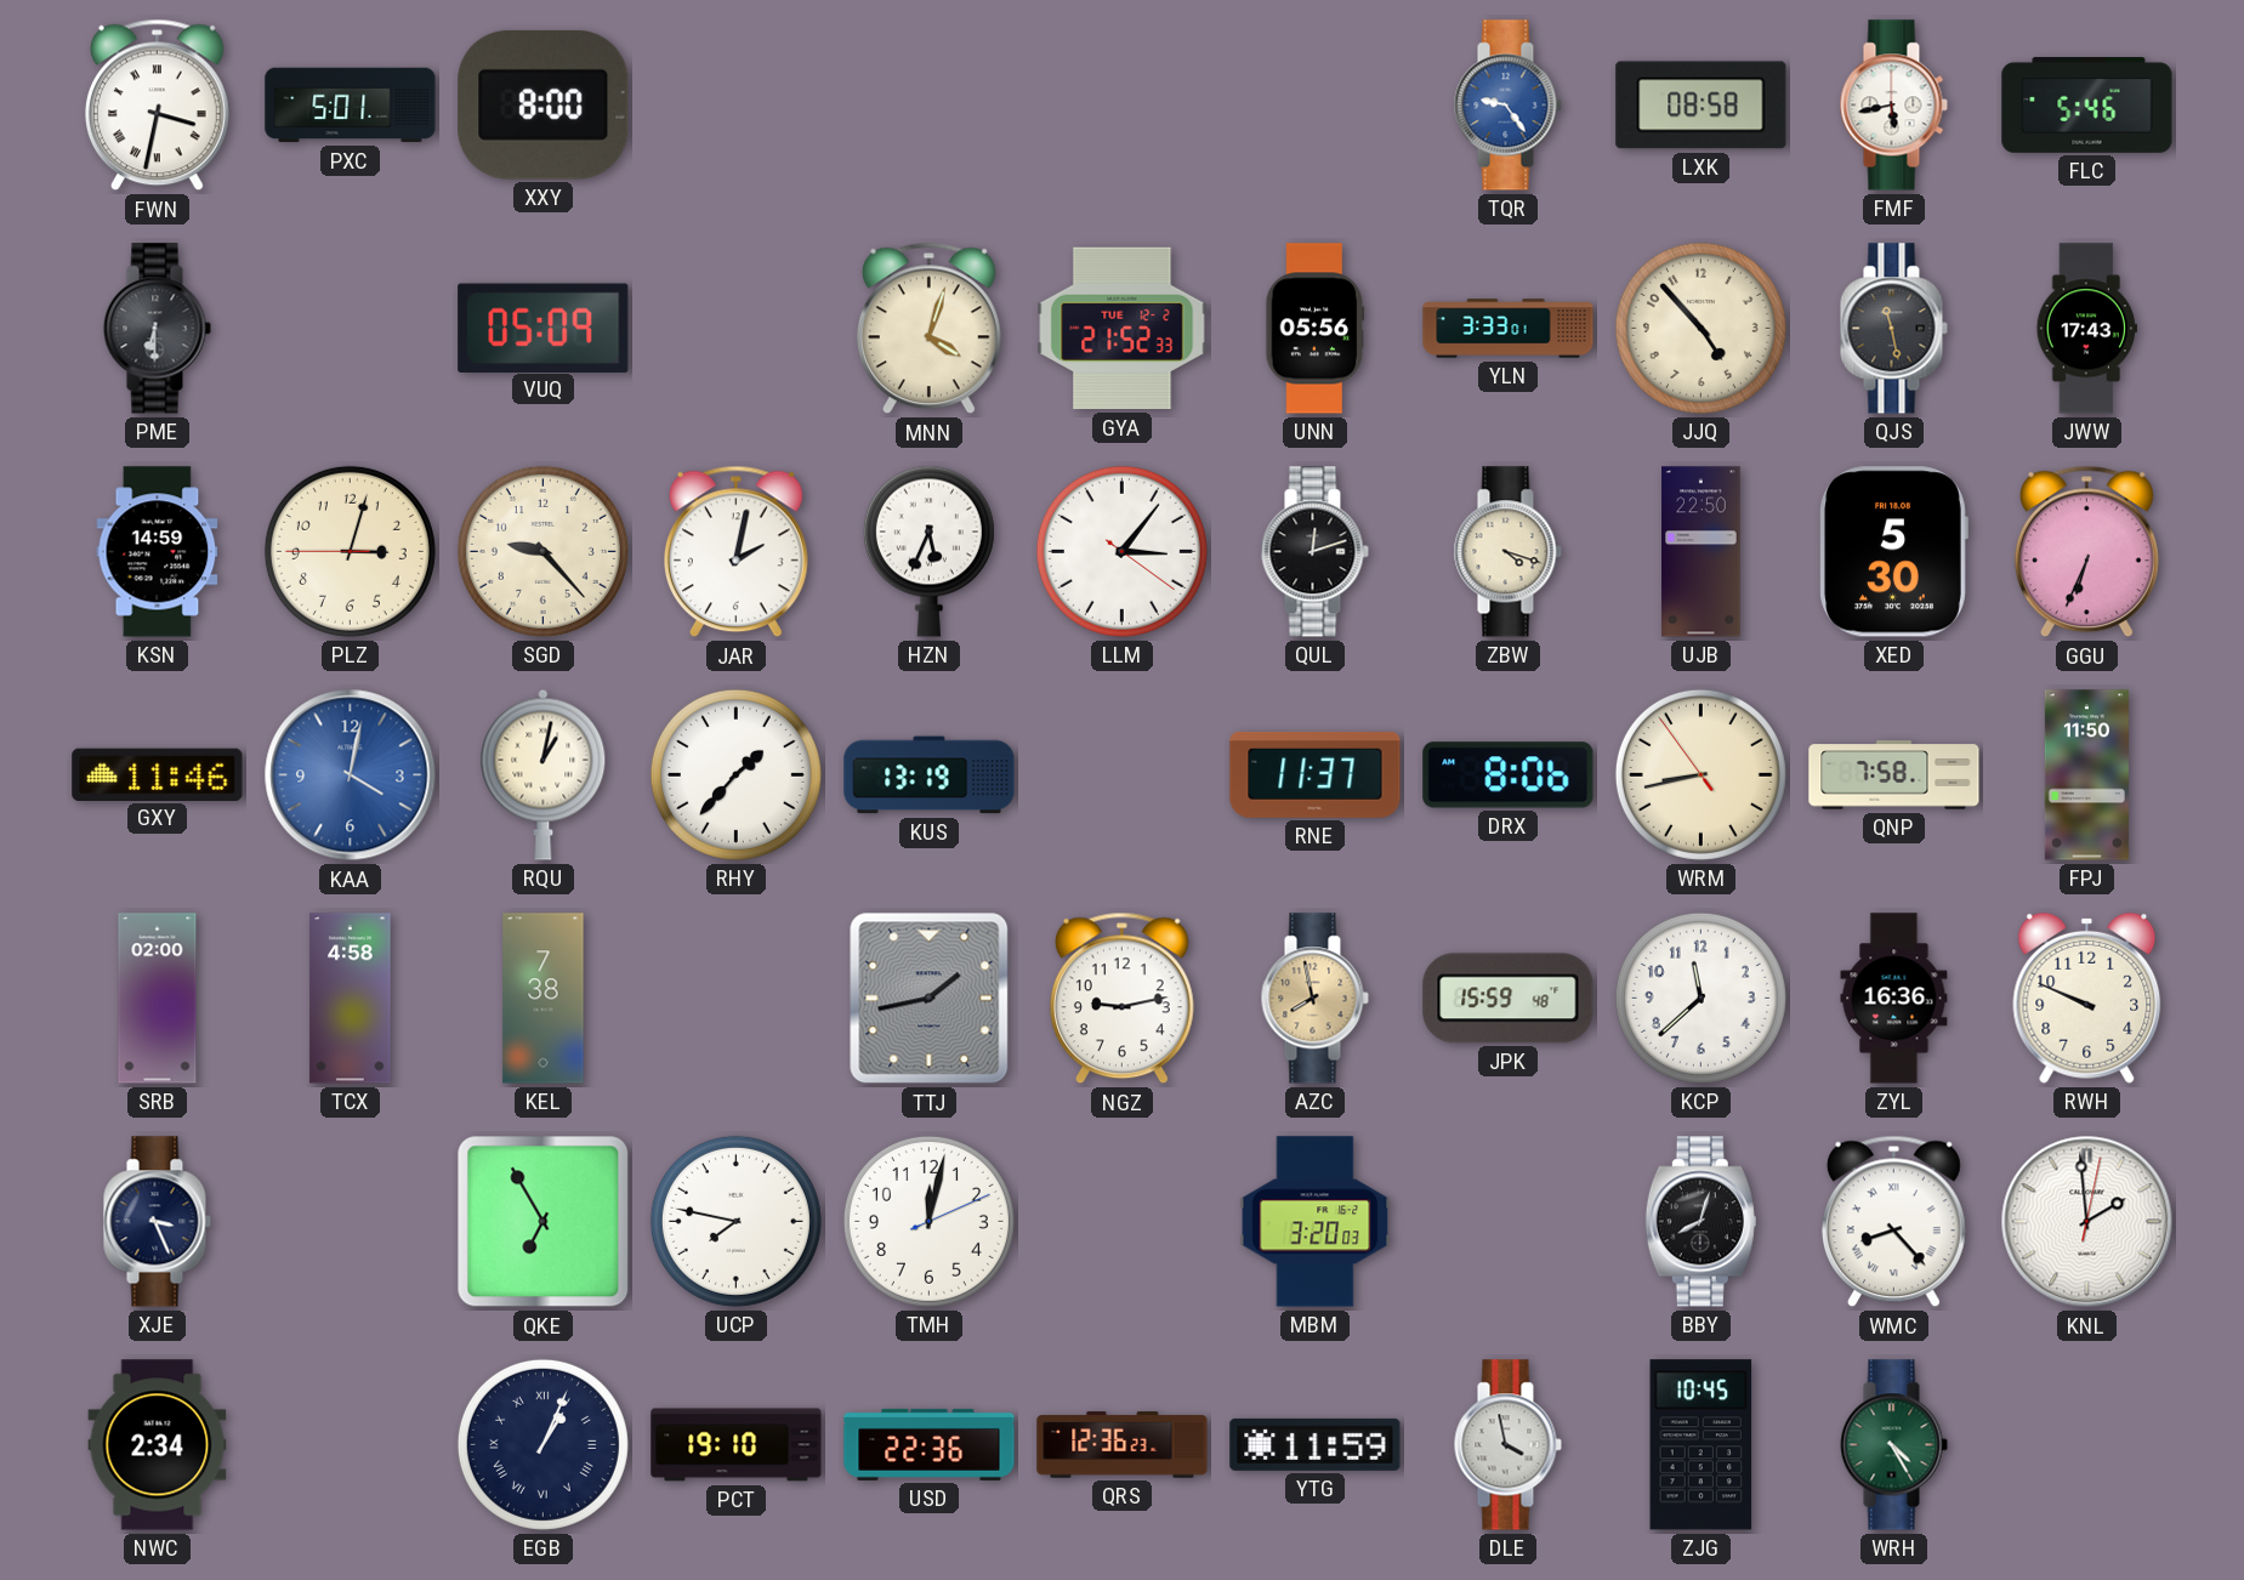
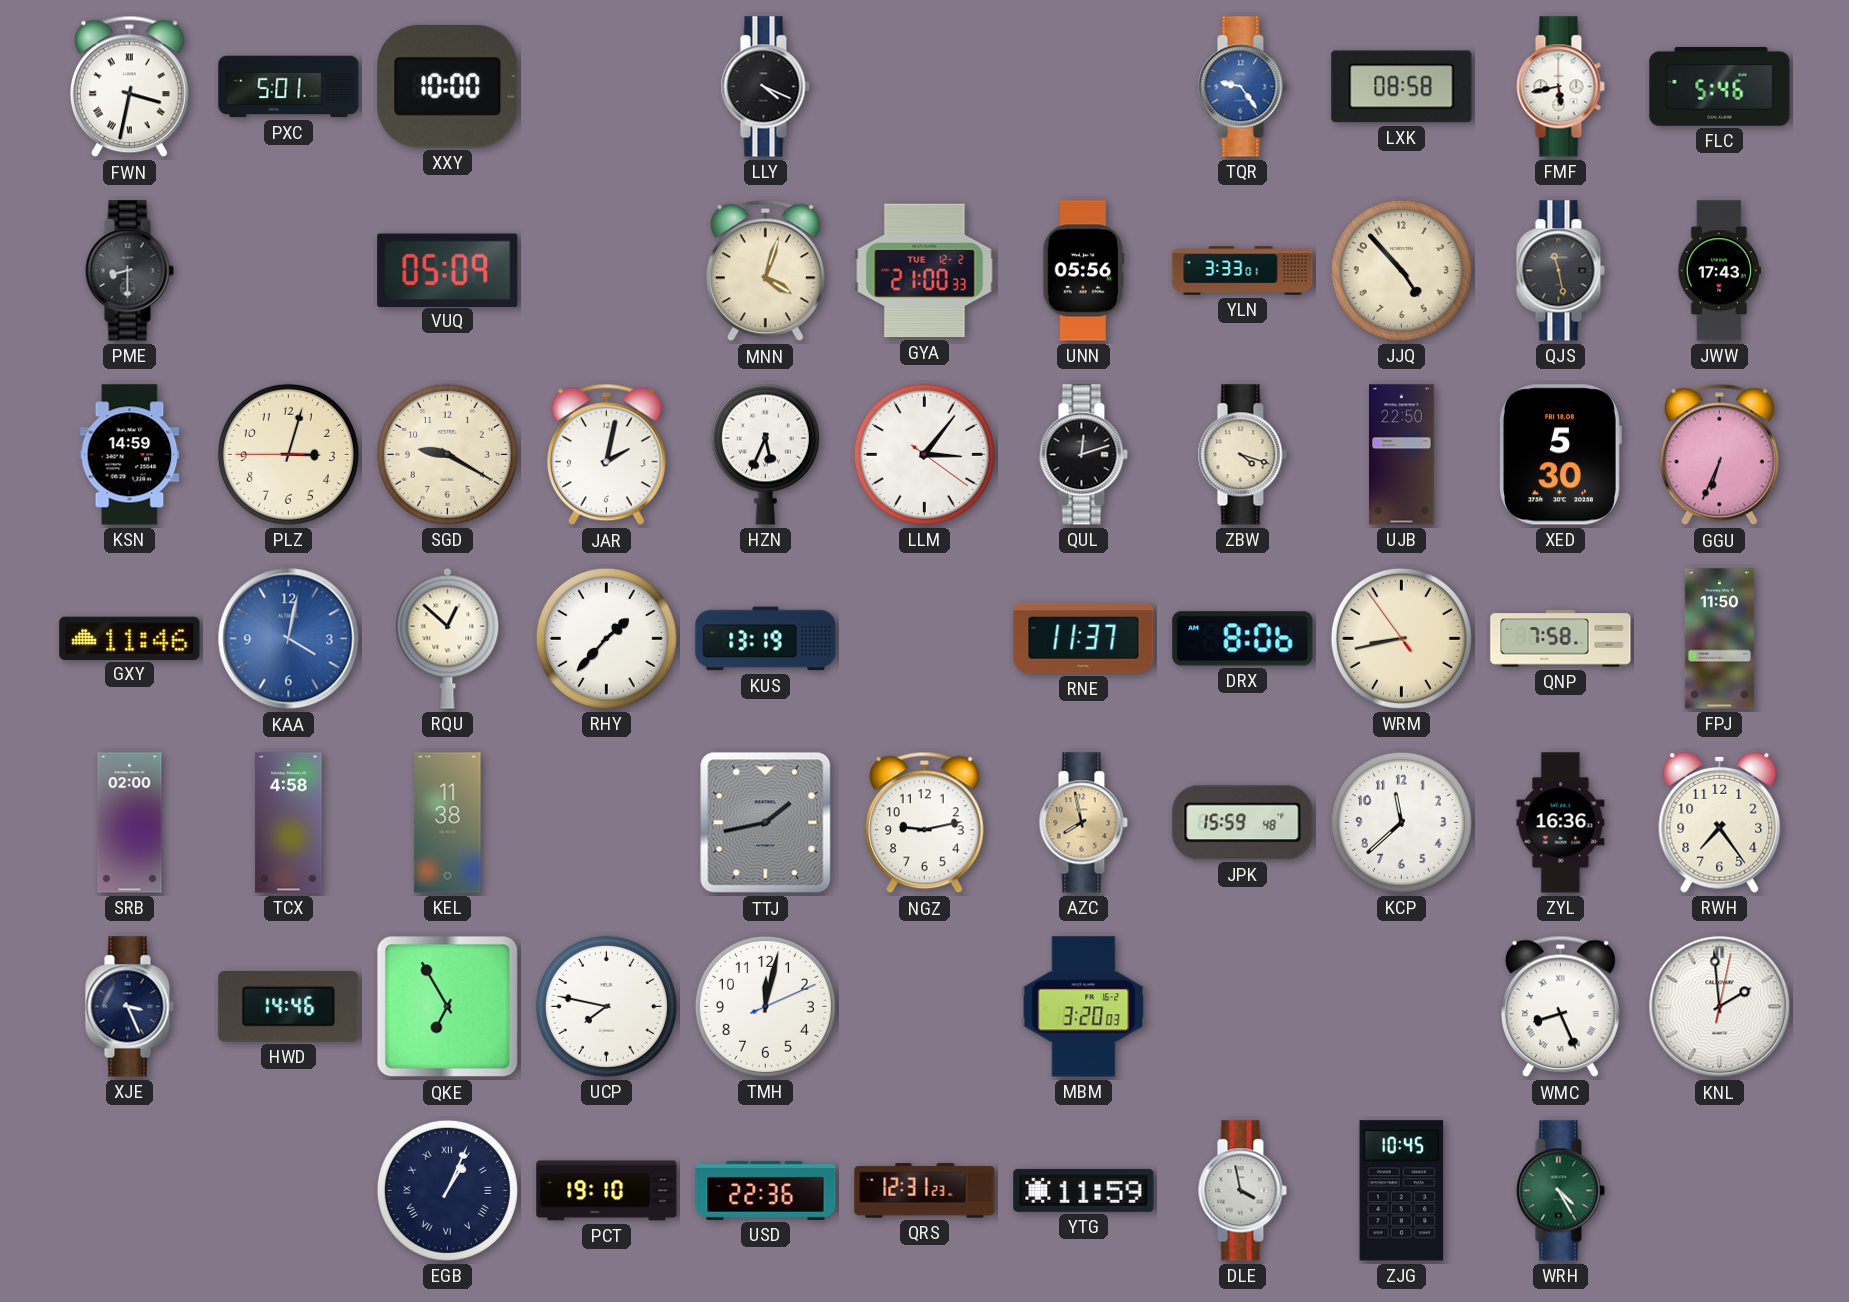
XXY: 8:00 -> 10:00
LLY: none -> 4:19
PME: 6:30 -> 8:30
GYA: 21:52 -> 21:00
SGD: 9:23 -> 9:20
RQU: 1:02 -> 12:52
KEL: 7:38 -> 11:38
RWH: 9:49 -> 7:24
HWD: none -> 14:46
BBY: 8:03 -> none
WMC: 8:23 -> 8:26
NWC: 2:34 -> none
QRS: 12:36 -> 12:31
